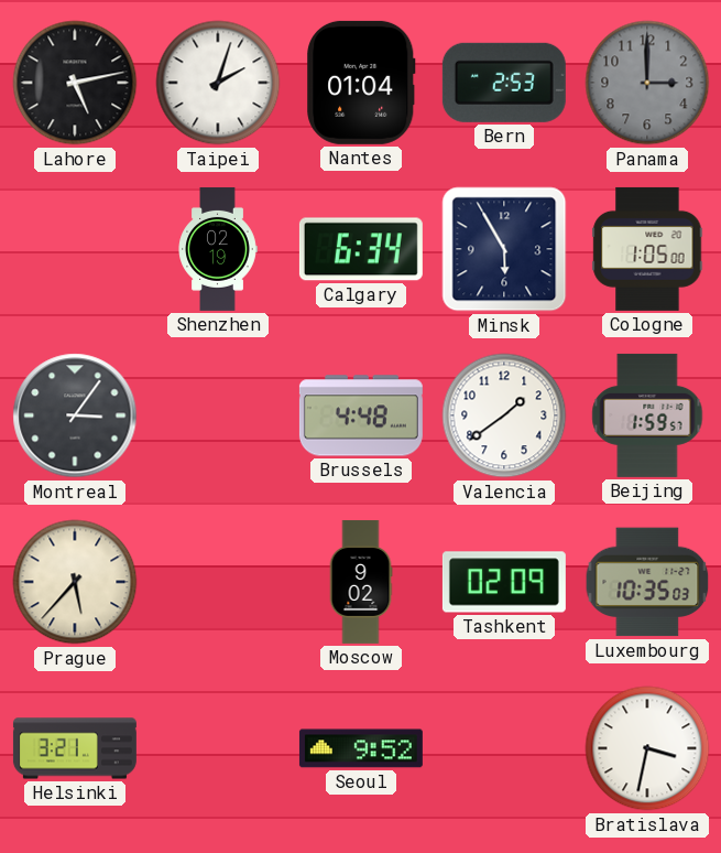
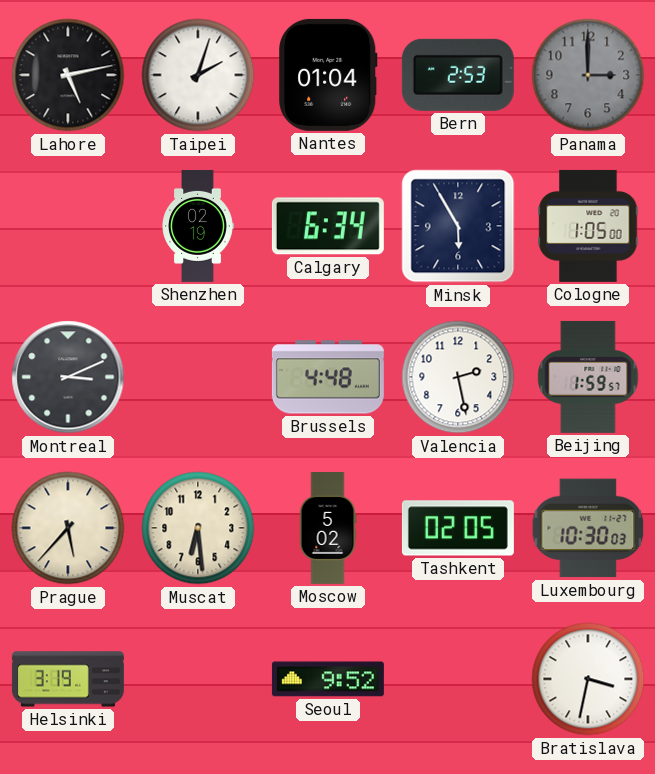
Montreal: 3:06 -> 3:11
Valencia: 1:39 -> 2:28
Muscat: none -> 6:29
Moscow: 9:02 -> 5:02
Tashkent: 02:09 -> 02:05
Luxembourg: 10:35 -> 10:30
Helsinki: 3:21 -> 3:19
